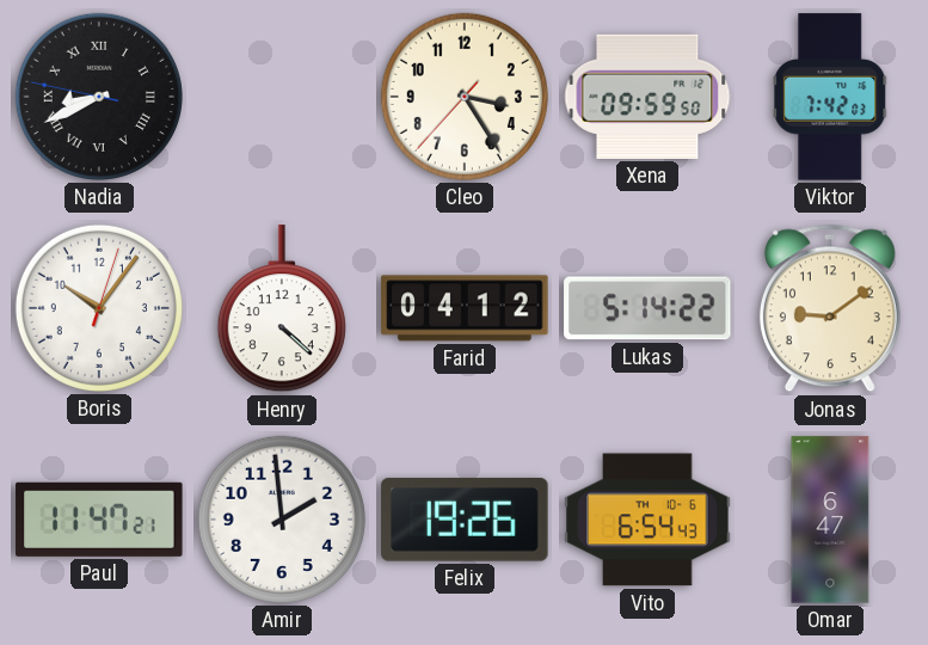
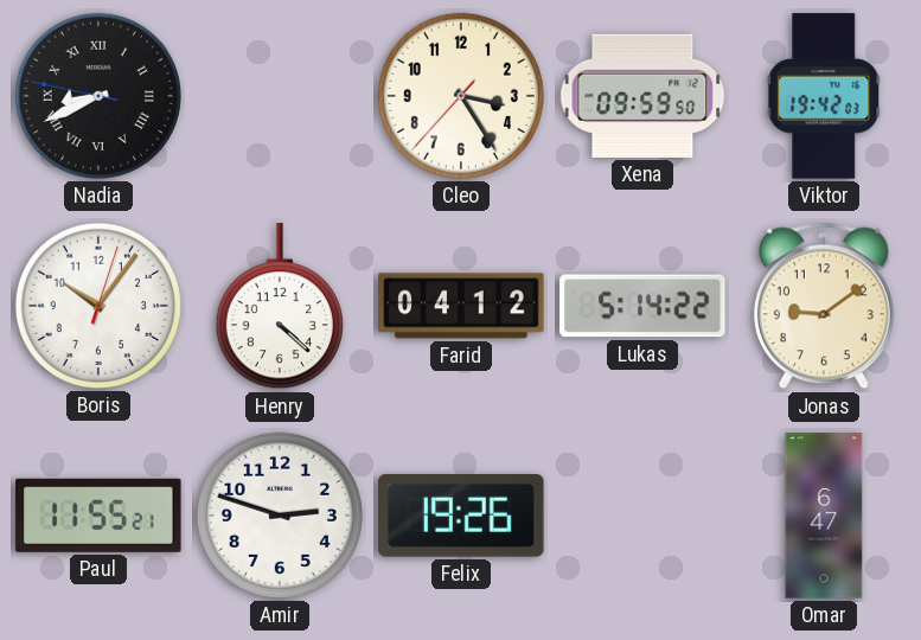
Viktor: 7:42 -> 19:42
Paul: 11:47 -> 11:55
Amir: 1:59 -> 2:48
Vito: 6:54 -> none
